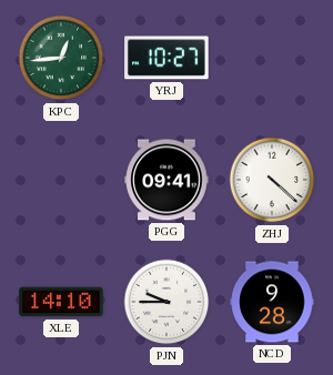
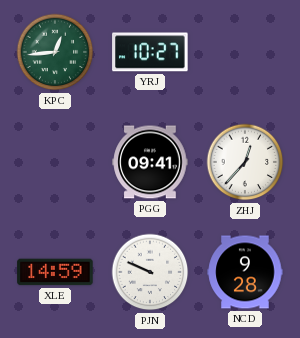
ZHJ: 4:22 -> 12:37
XLE: 14:10 -> 14:59
PJN: 9:45 -> 9:49
